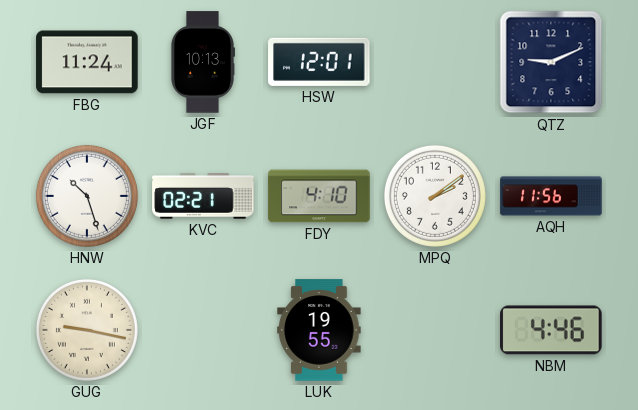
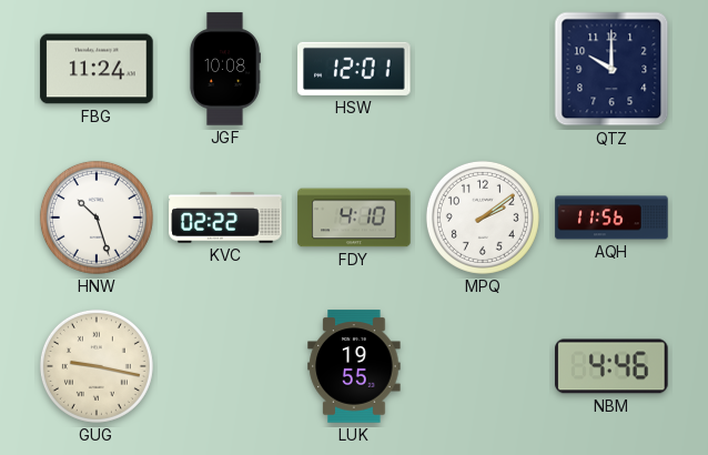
JGF: 10:13 -> 10:08
QTZ: 9:11 -> 10:00
KVC: 02:21 -> 02:22
